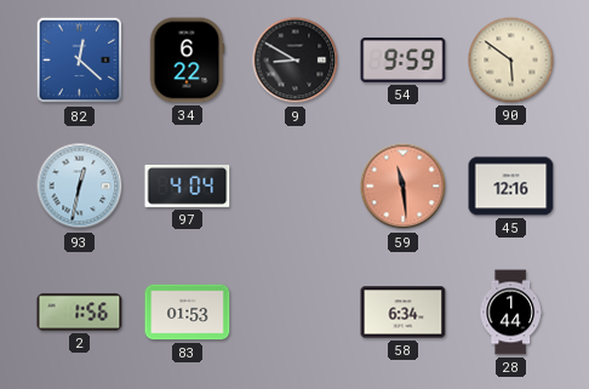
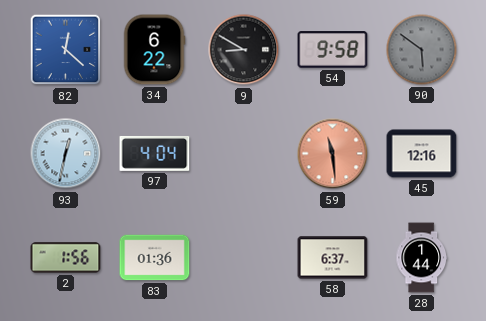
54: 9:59 -> 9:58
90 dial: cream -> grey
83: 01:53 -> 01:36
58: 6:34 -> 6:37
